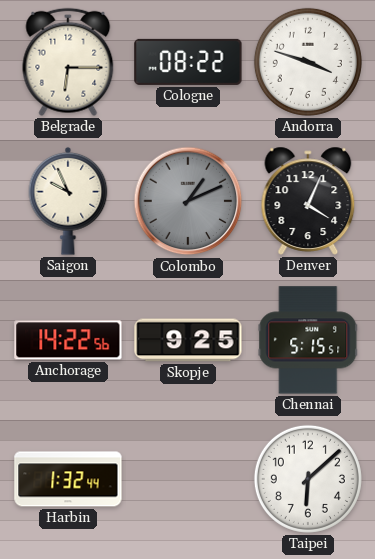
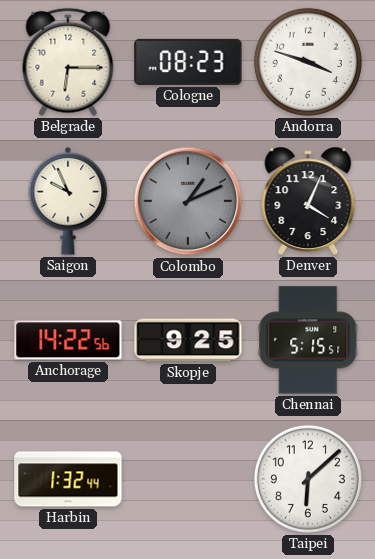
Cologne: 08:22 -> 08:23
